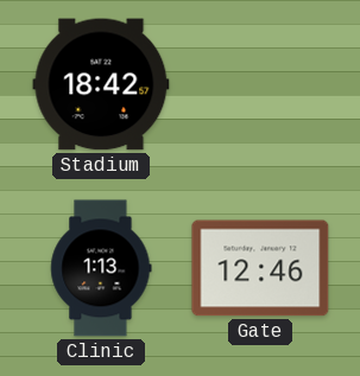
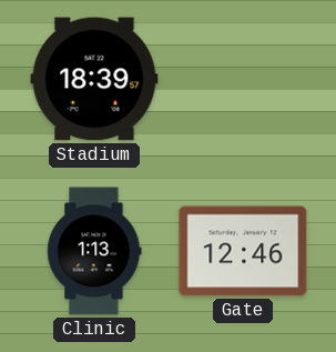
Stadium: 18:42 -> 18:39
